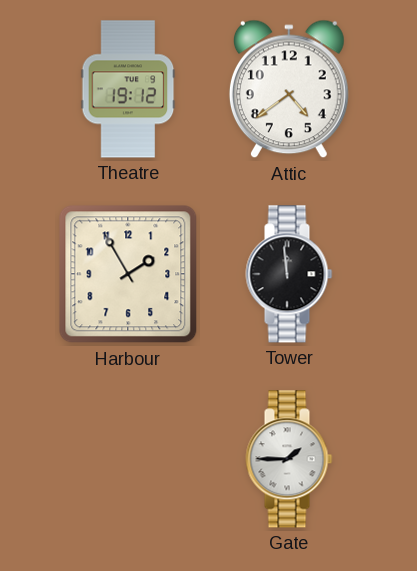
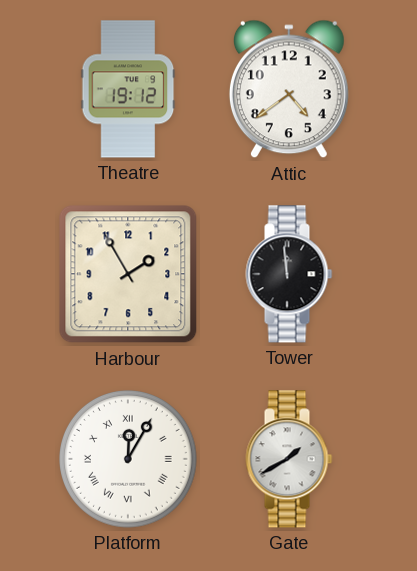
Platform: none -> 12:05
Gate: 1:45 -> 1:40
